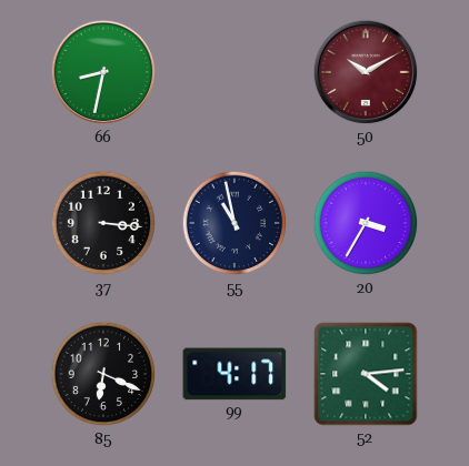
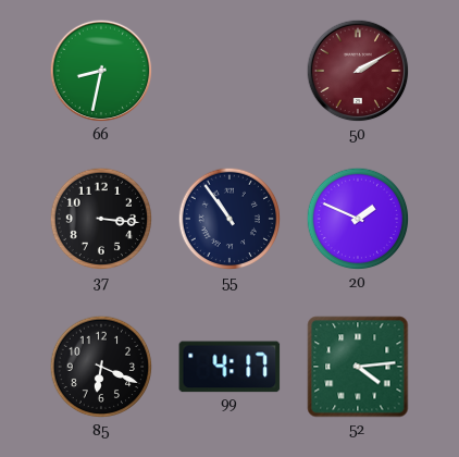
50: 10:10 -> 2:10
55: 10:58 -> 10:54
20: 3:35 -> 1:49
